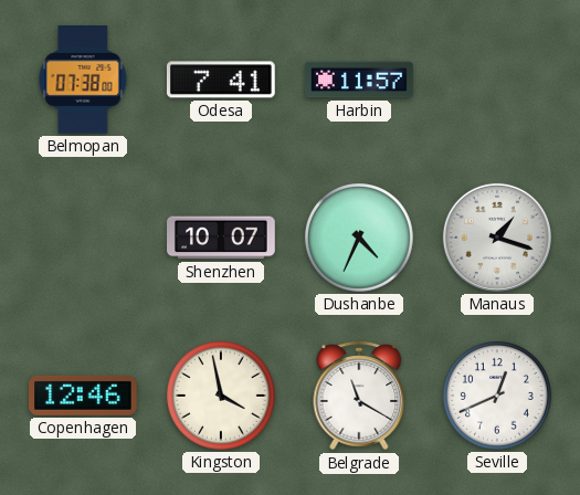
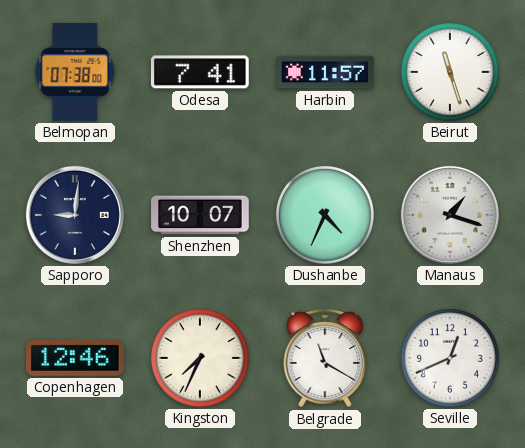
Beirut: none -> 11:27
Sapporo: none -> 9:01
Kingston: 3:58 -> 7:34
